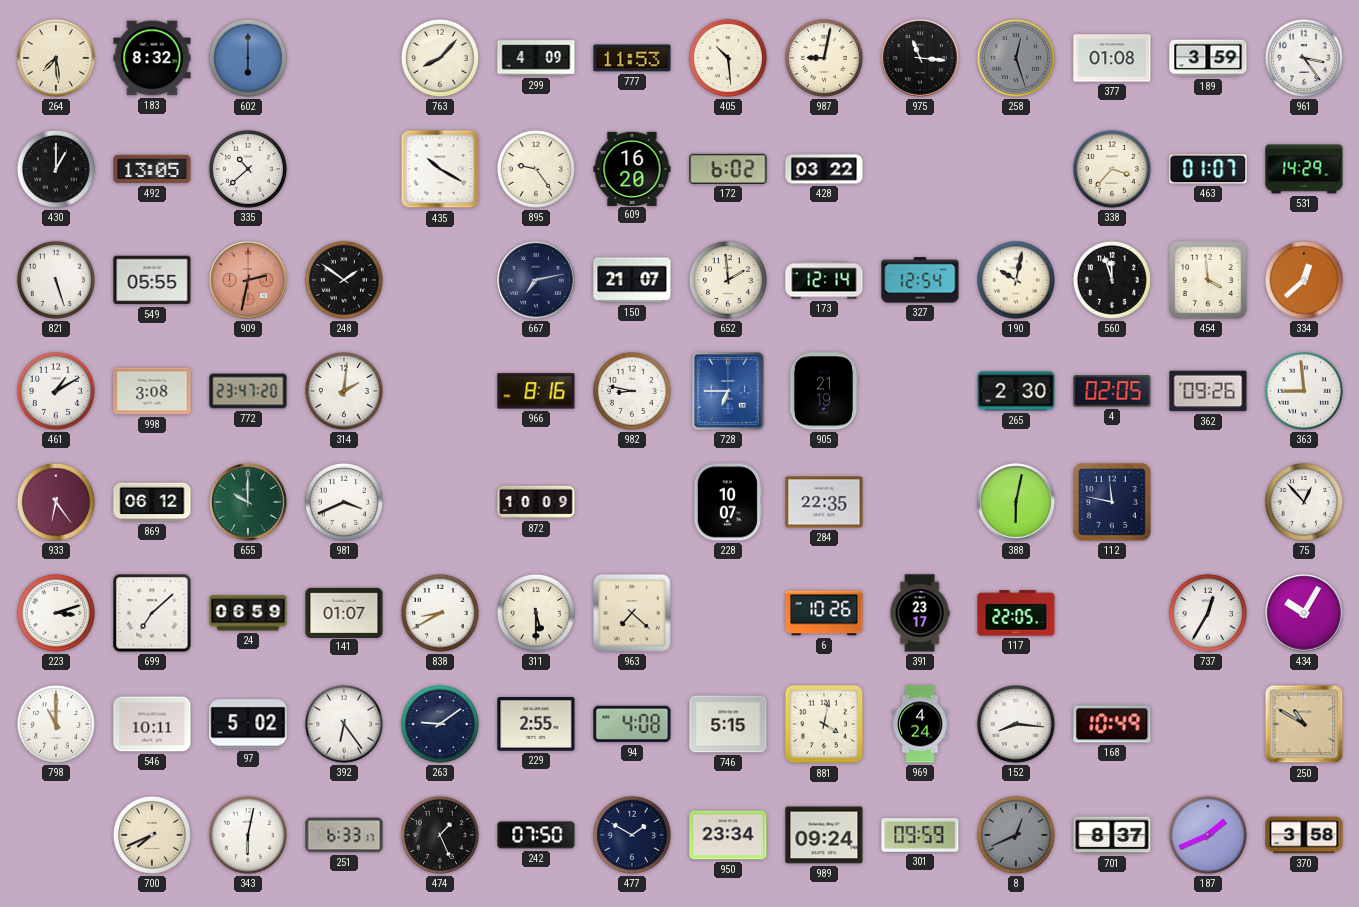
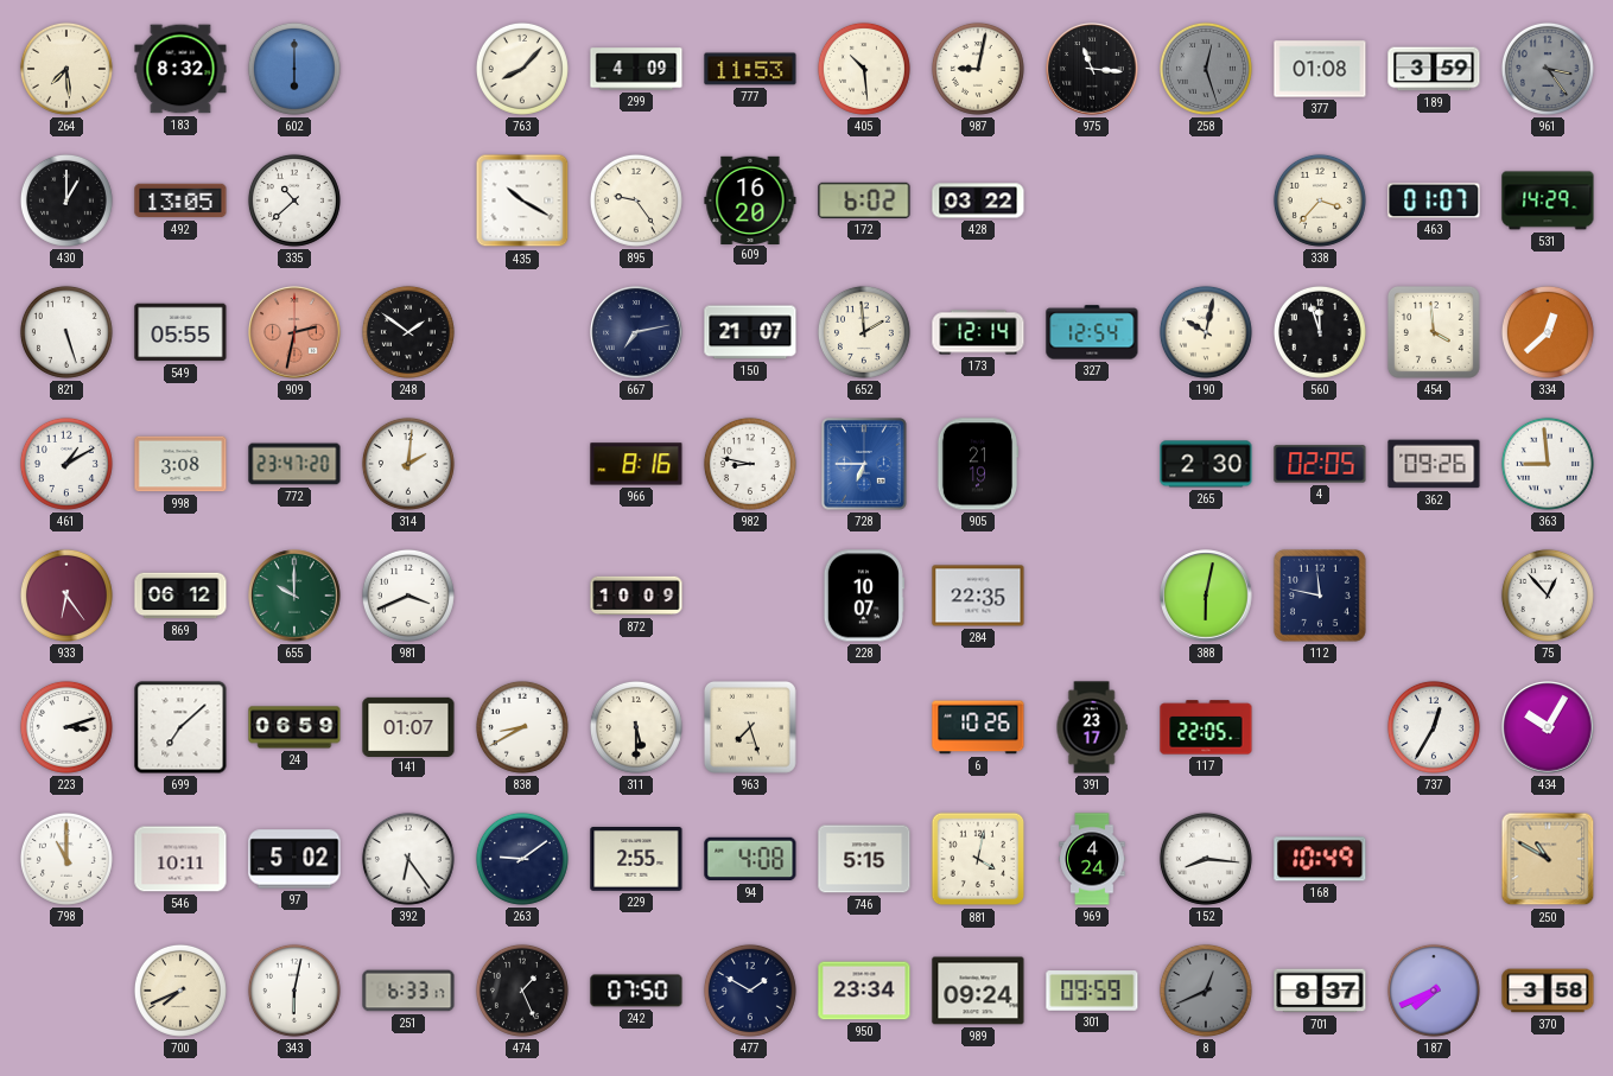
961 dial: white -> grey
963: 7:22 -> 7:27
187: 1:41 -> 7:41
